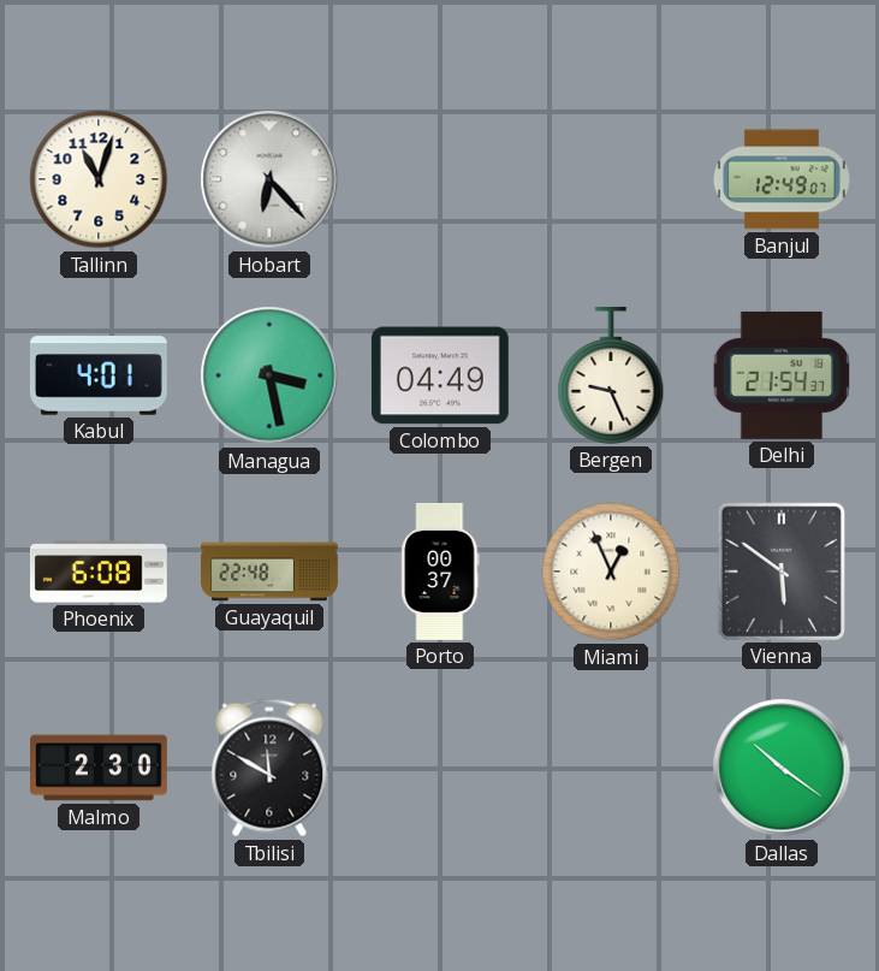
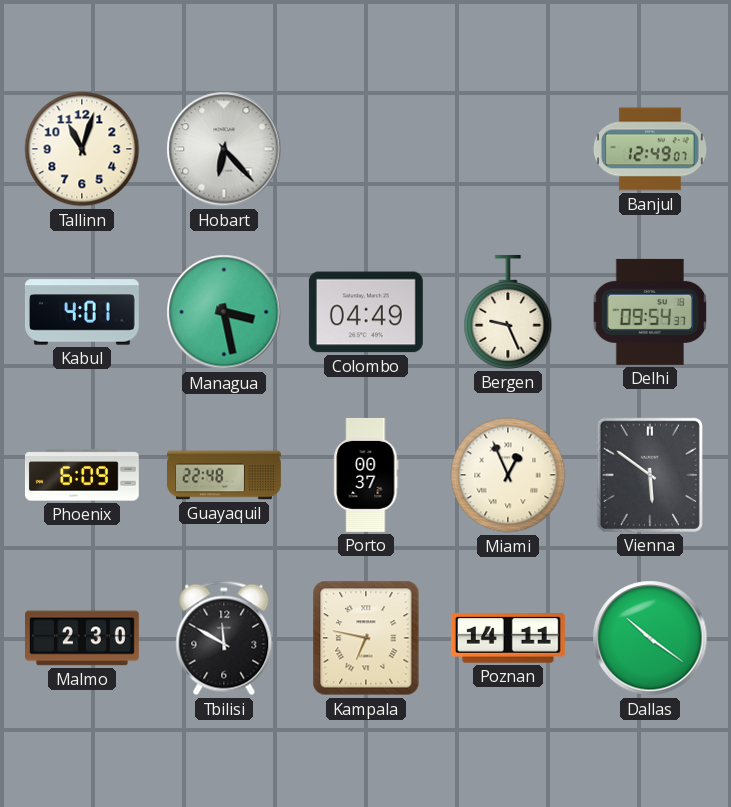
Delhi: 21:54 -> 09:54
Phoenix: 6:08 -> 6:09
Kampala: none -> 6:47
Poznan: none -> 14:11
